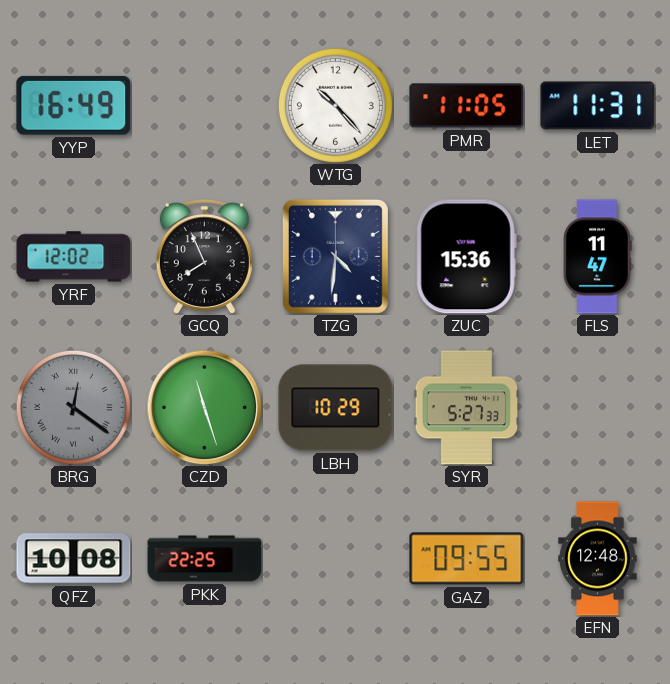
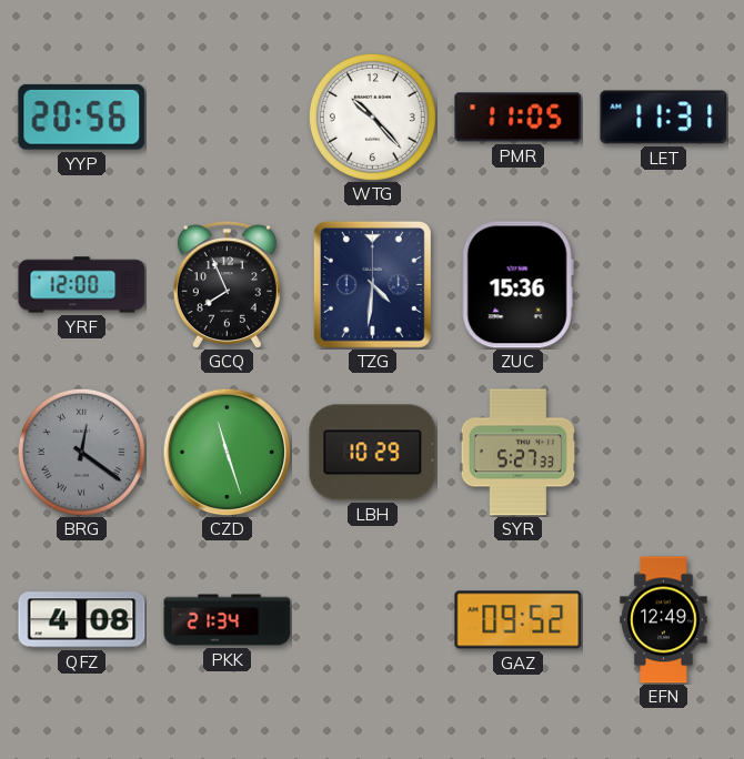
YYP: 16:49 -> 20:56
YRF: 12:02 -> 12:00
FLS: 11:47 -> none
QFZ: 10:08 -> 4:08
PKK: 22:25 -> 21:34
GAZ: 09:55 -> 09:52
EFN: 12:48 -> 12:49
